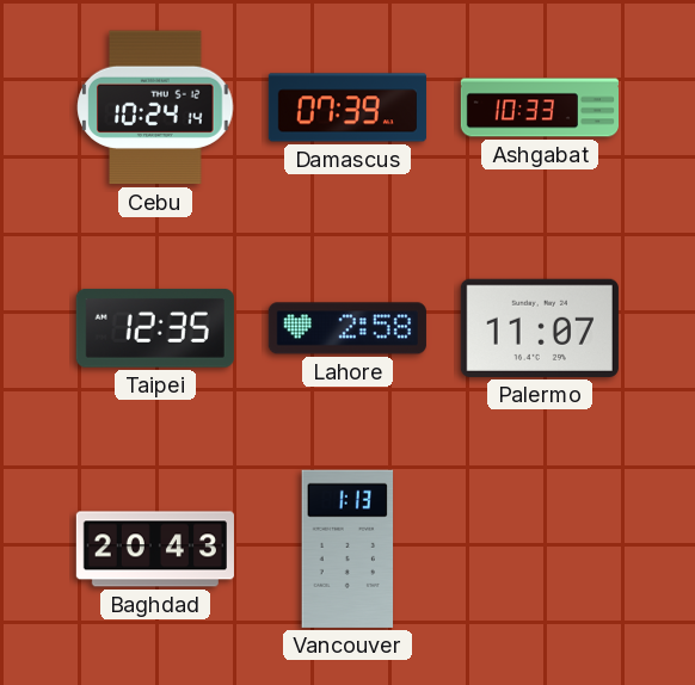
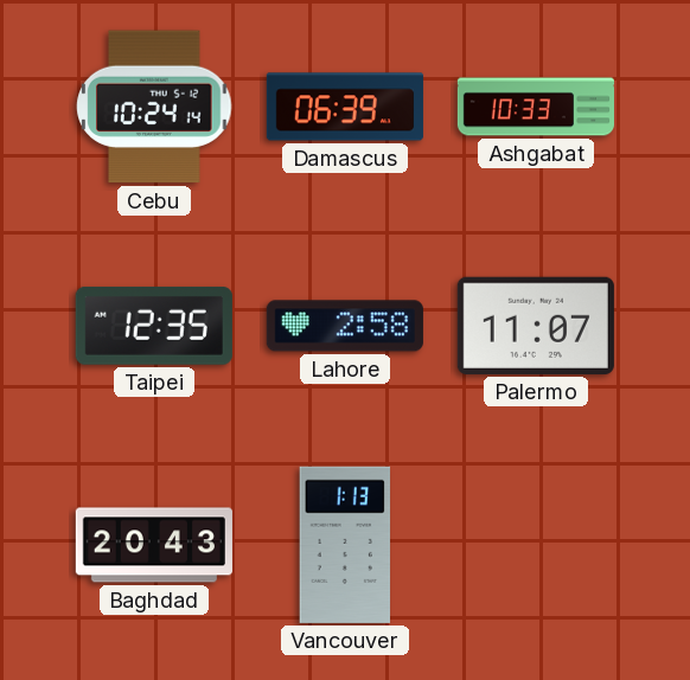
Damascus: 07:39 -> 06:39
